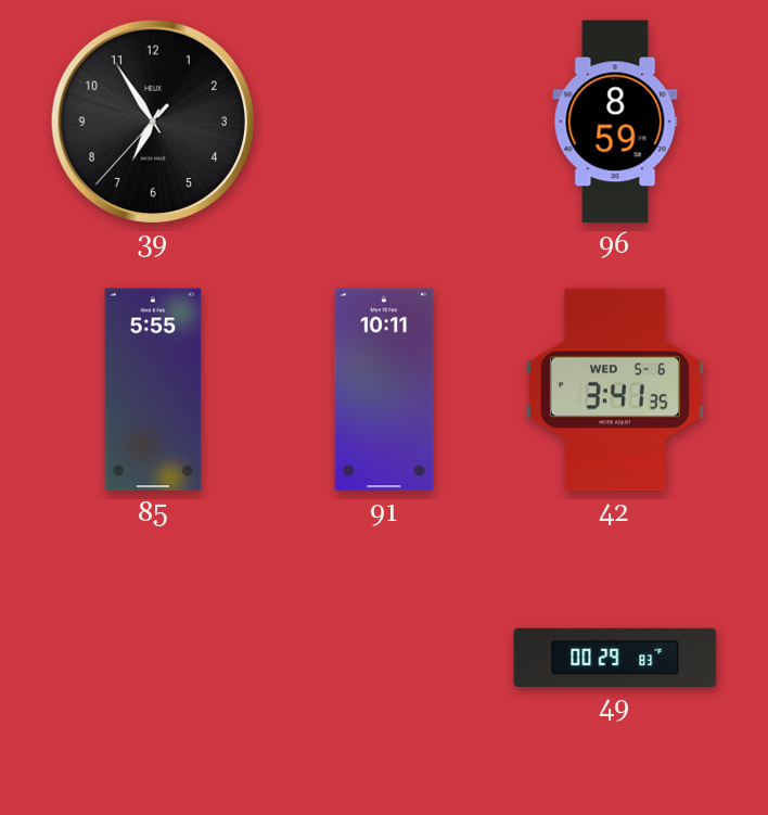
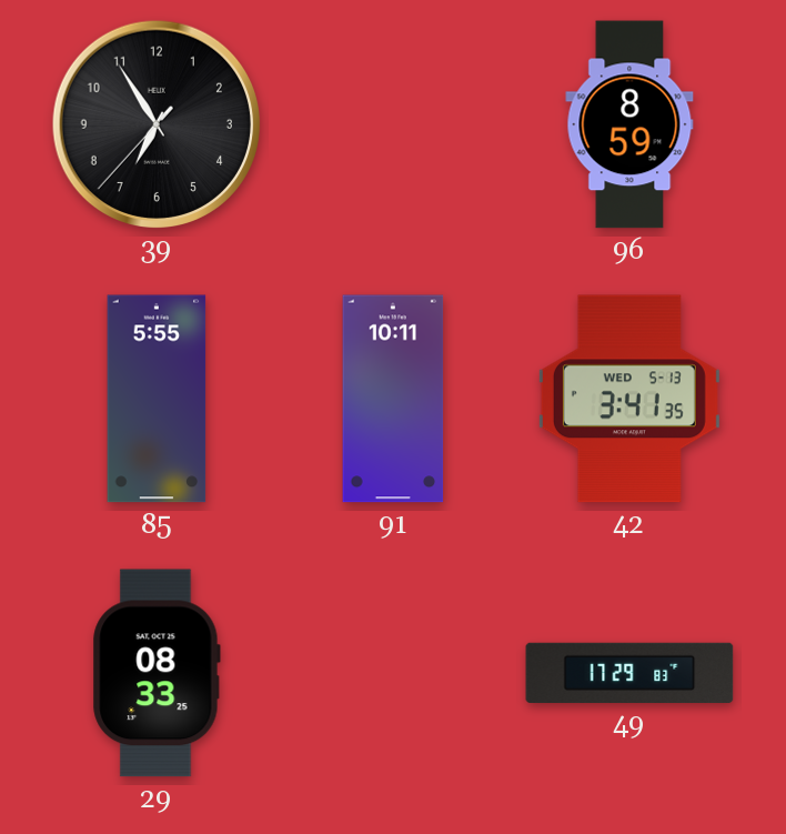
42 date: WED 5-6 -> WED 5-13
29: none -> 08:33
49: 00:29 -> 17:29
